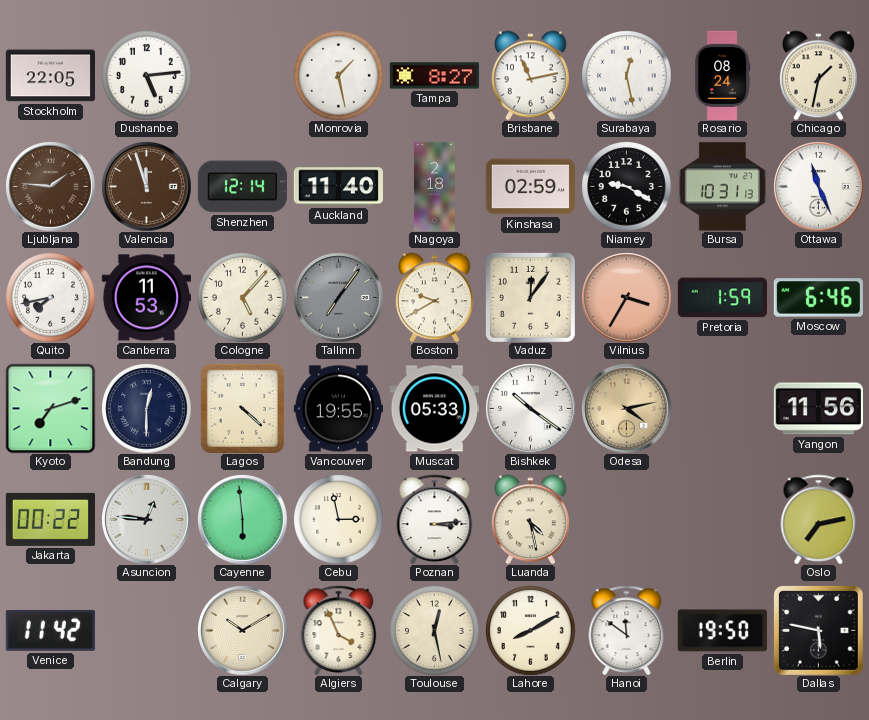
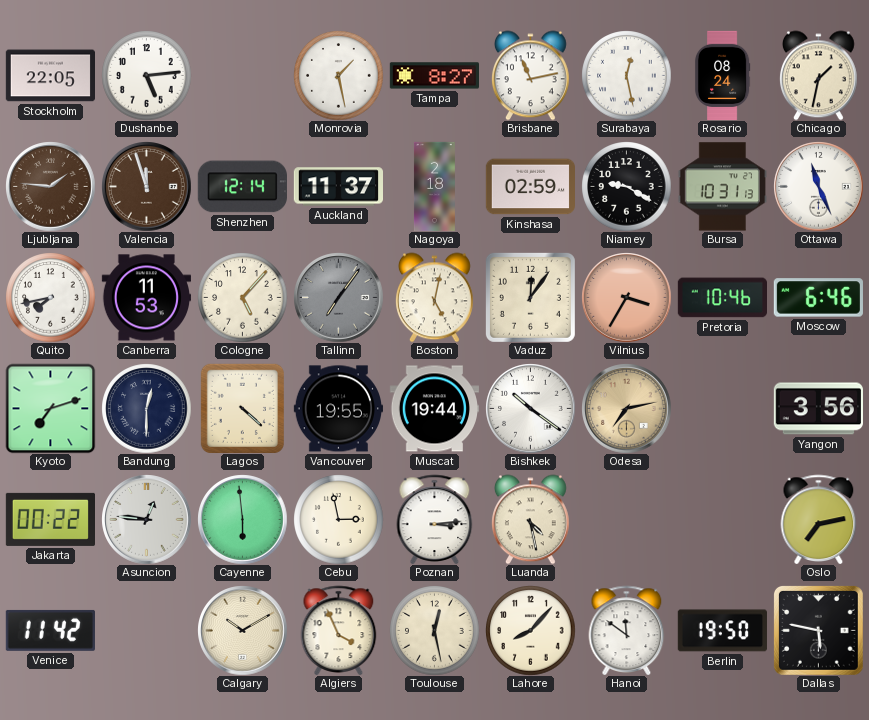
Auckland: 11:40 -> 11:37
Boston: 9:40 -> 5:02
Pretoria: 1:59 -> 10:46
Muscat: 05:33 -> 19:44
Odesa: 4:13 -> 7:13
Yangon: 11:56 -> 3:56
Lahore: 8:10 -> 8:07
